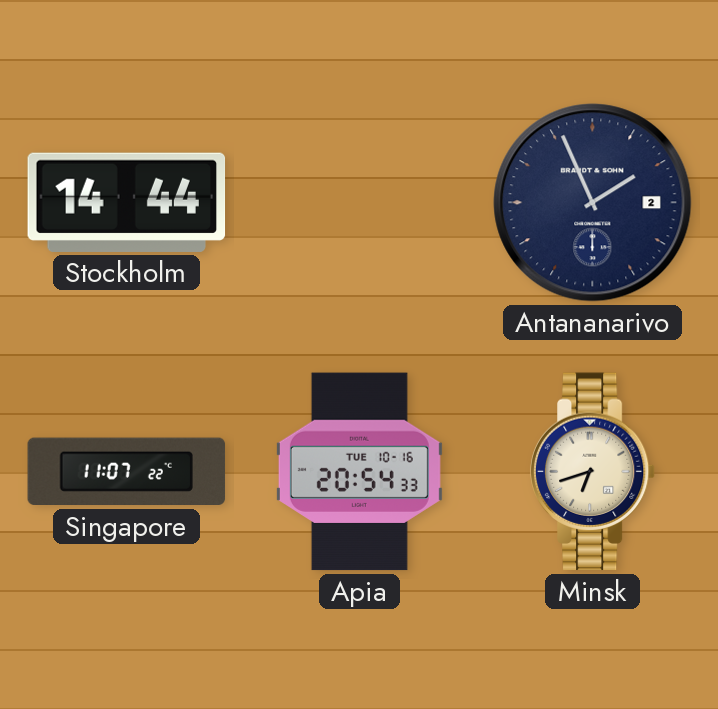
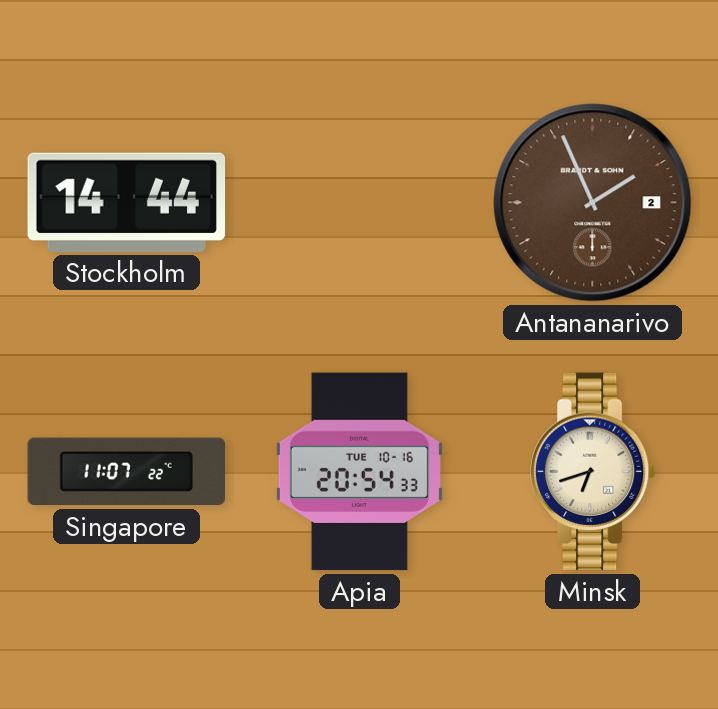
Antananarivo dial: navy -> brown
